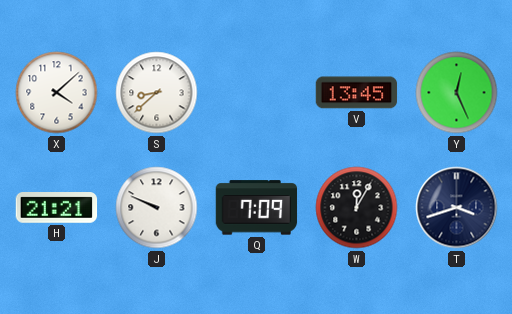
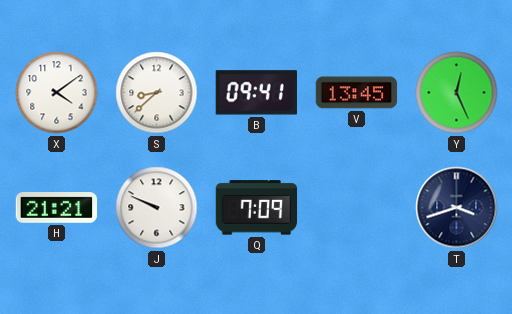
X: 4:08 -> 4:09
B: none -> 09:41
W: 12:05 -> none
